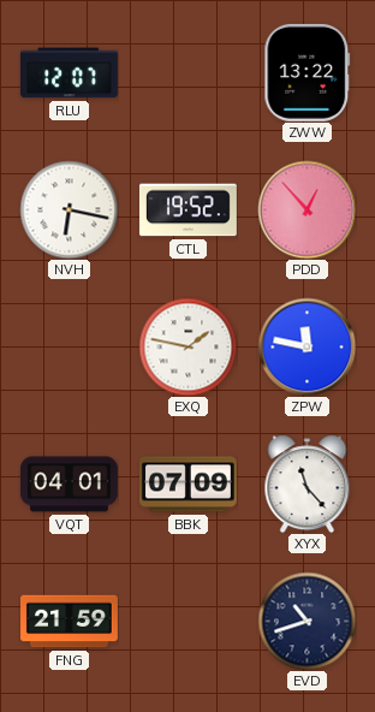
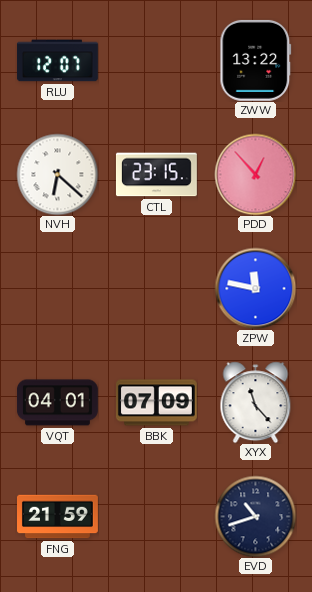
NVH: 6:17 -> 6:22
CTL: 19:52 -> 23:15
EXQ: 1:47 -> none
